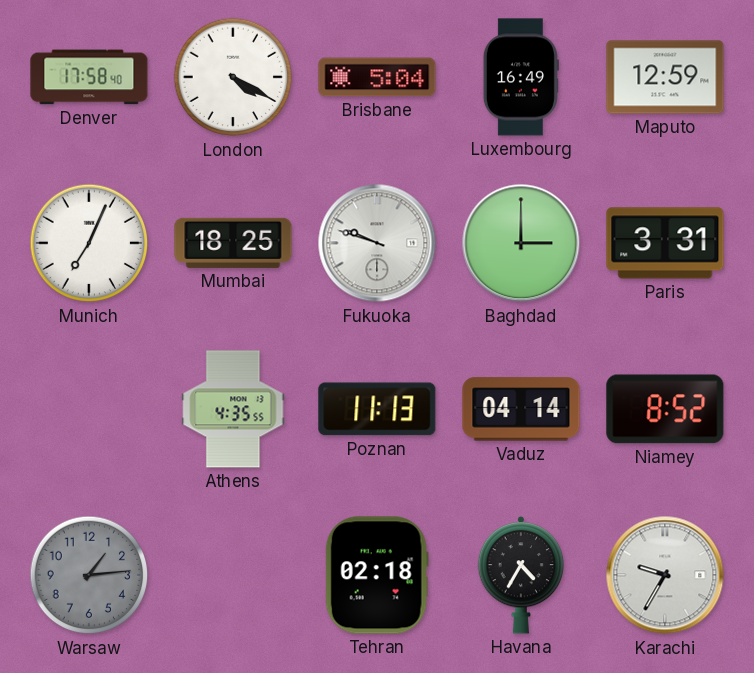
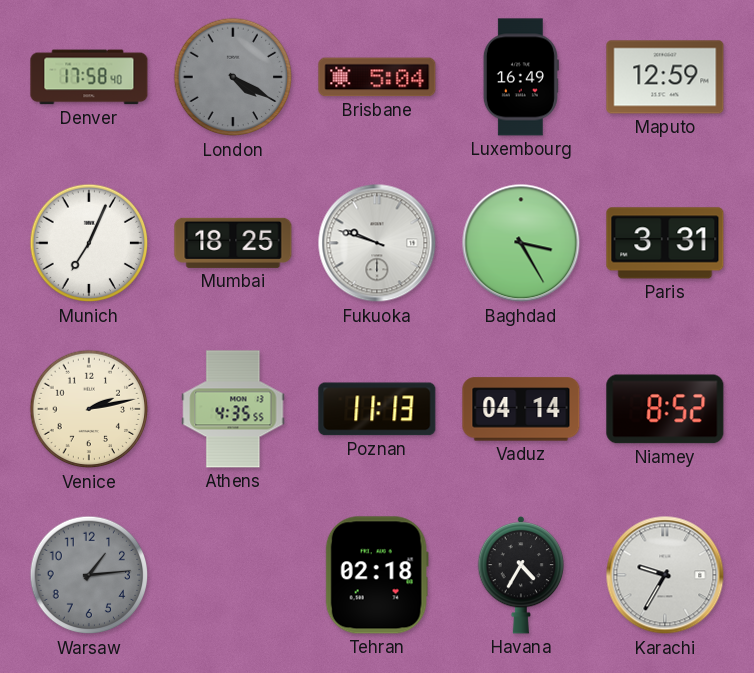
London dial: white -> grey
Baghdad: 3:00 -> 3:25
Venice: none -> 2:13
